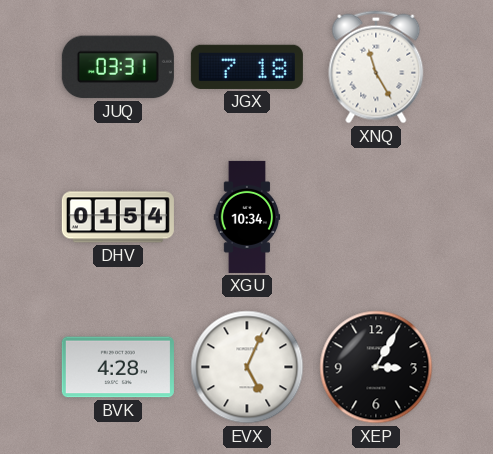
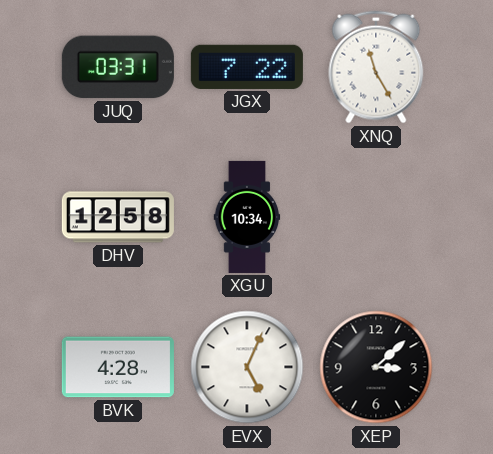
JGX: 7:18 -> 7:22
DHV: 01:54 -> 12:58
XEP: 3:05 -> 3:08
